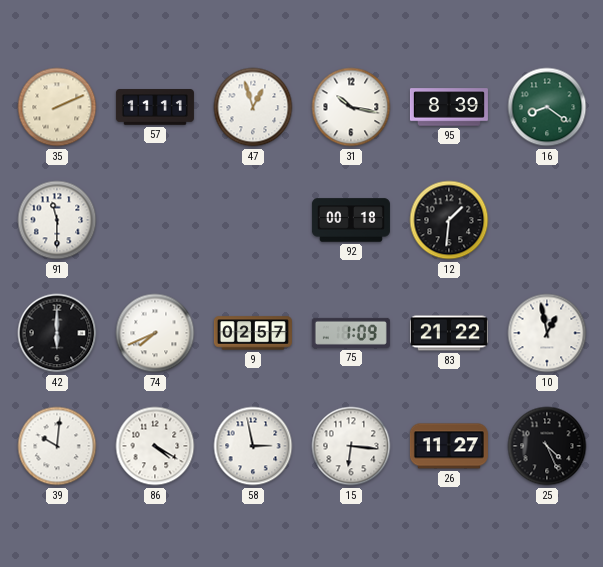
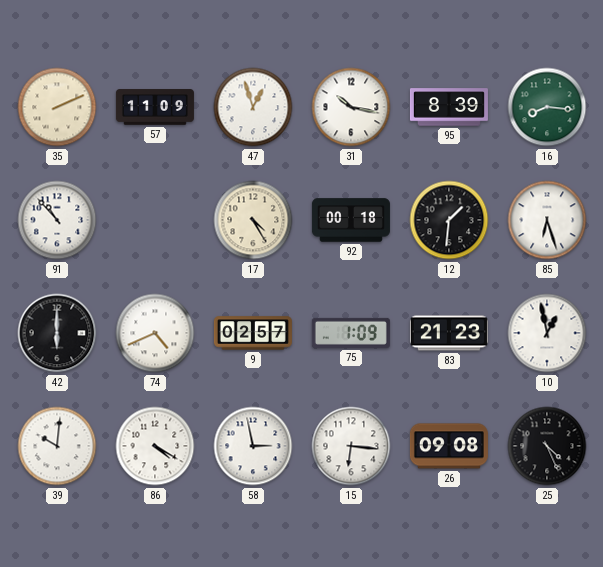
57: 11:11 -> 11:09
16: 8:21 -> 8:16
91: 11:30 -> 10:53
17: none -> 4:25
85: none -> 6:27
74: 7:41 -> 4:41
83: 21:22 -> 21:23
26: 11:27 -> 09:08
